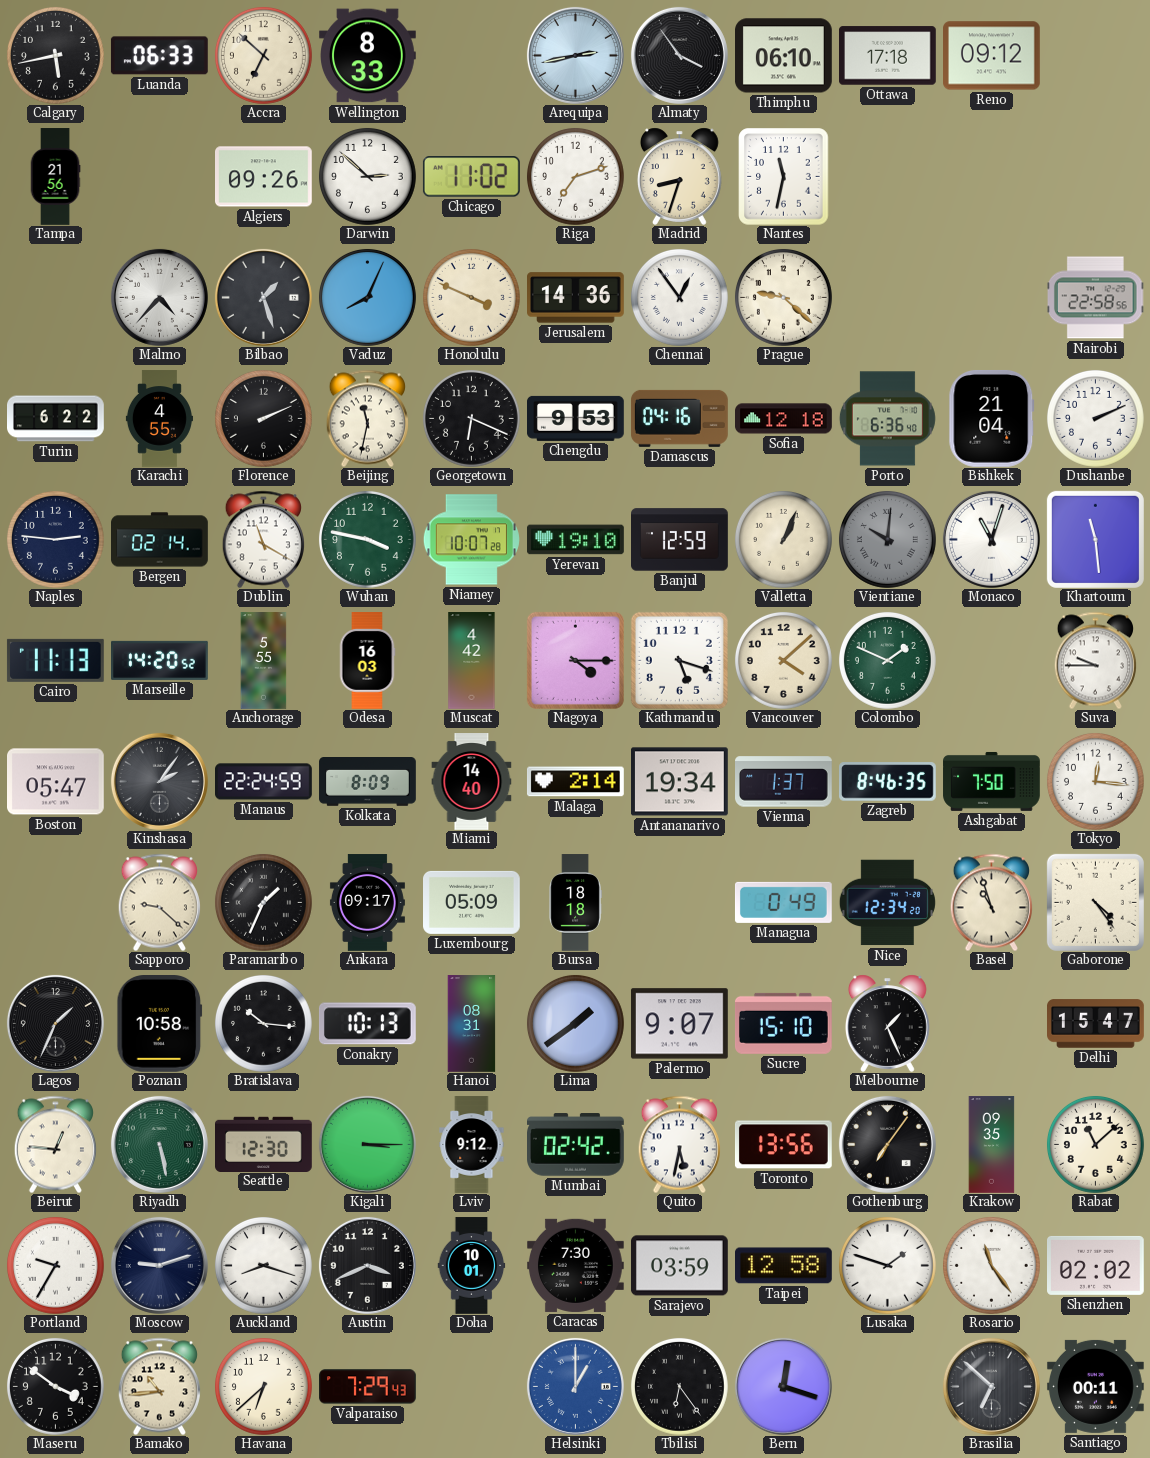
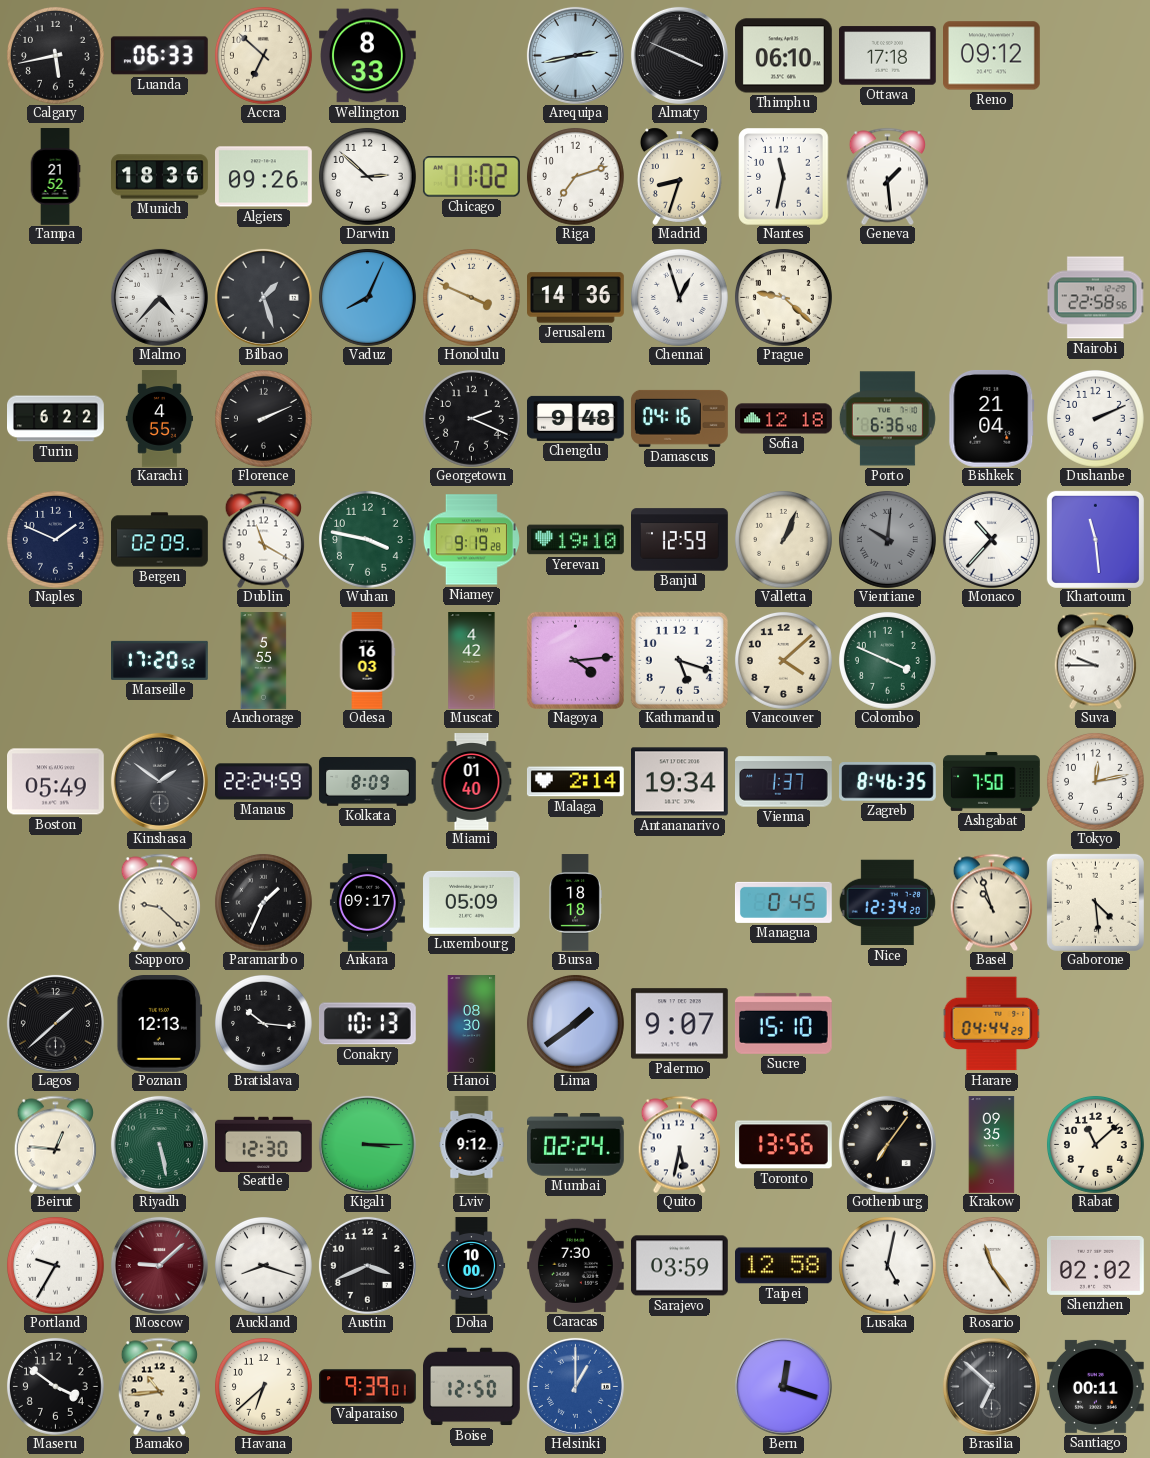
Almaty: 3:54 -> 3:49
Tampa: 21:56 -> 21:52
Munich: none -> 18:36
Geneva: none -> 1:29
Chennai: 12:54 -> 12:57
Beijing: 11:32 -> none
Georgetown: 6:19 -> 2:19
Chengdu: 9:53 -> 9:48
Naples: 2:46 -> 1:49
Bergen: 02:14 -> 02:09
Niamey: 10:07 -> 9:19
Monaco: 11:03 -> 10:37
Cairo: 11:13 -> none
Marseille: 14:20 -> 17:20
Nagoya: 4:15 -> 4:14
Colombo: 1:49 -> 3:49
Boston: 05:47 -> 05:49
Kinshasa: 2:06 -> 1:51
Miami: 14:40 -> 01:40
Tokyo: 12:16 -> 12:13
Managua: 0:49 -> 0:45
Gaborone: 4:24 -> 4:29
Lagos: 1:34 -> 1:38
Poznan: 10:58 -> 12:13
Hanoi: 08:31 -> 08:30
Melbourne: 1:26 -> none
Harare: none -> 04:44
Delhi: 15:47 -> none
Mumbai: 02:42 -> 02:24
Moscow: 9:12 -> 9:08
Moscow dial: navy -> burgundy
Doha: 10:01 -> 10:00
Lusaka: 1:48 -> 5:02
Valparaiso: 7:29 -> 9:39
Boise: none -> 12:50
Tbilisi: 6:24 -> none
